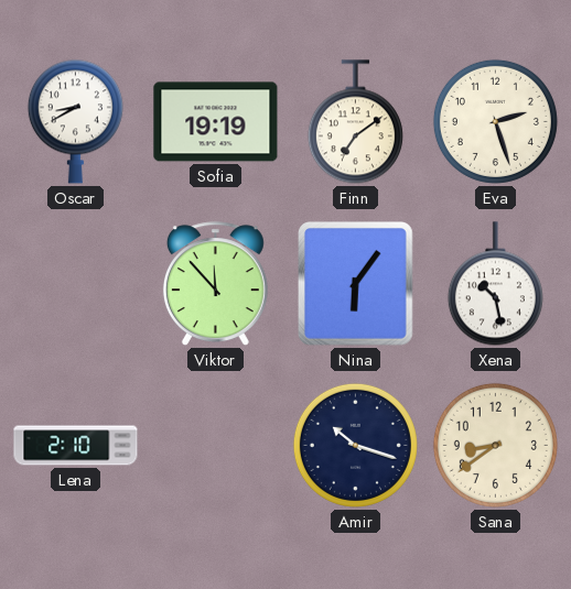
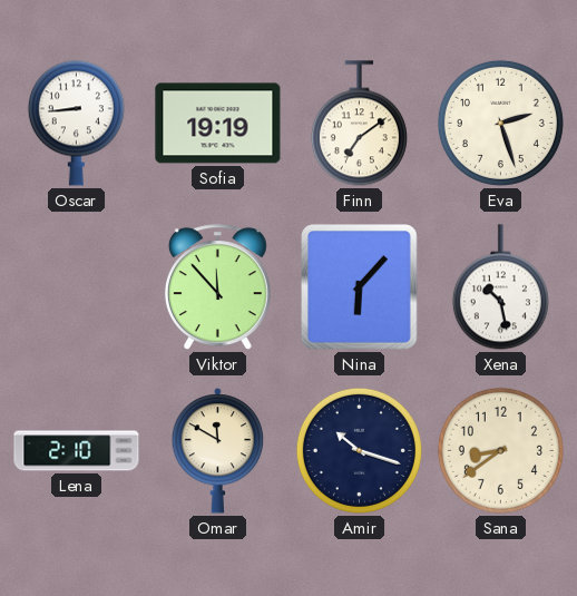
Oscar: 8:40 -> 8:44
Nina: 6:06 -> 6:07
Omar: none -> 11:50
